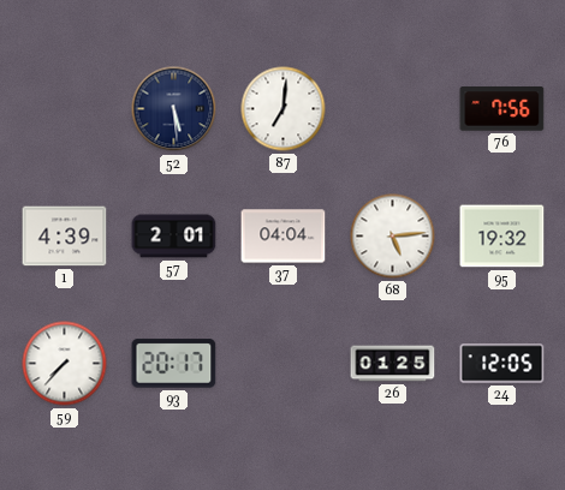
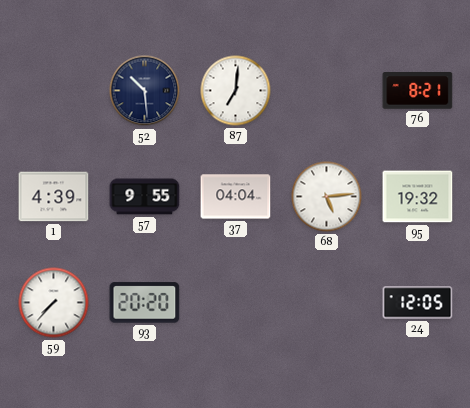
52: 5:29 -> 10:29
76: 7:56 -> 8:21
57: 2:01 -> 9:55
93: 20:17 -> 20:20
26: 01:25 -> none
